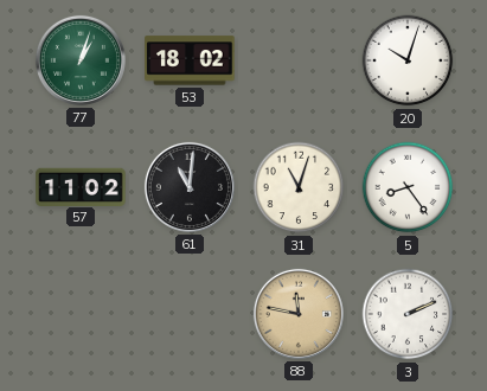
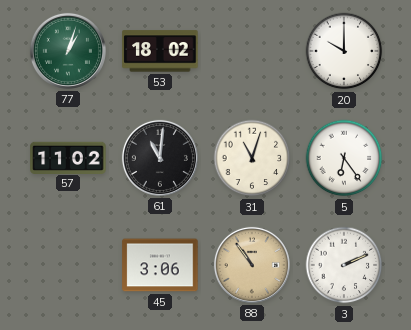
20: 10:03 -> 10:00
5: 8:24 -> 6:24
45: none -> 3:06
88: 11:47 -> 10:54
